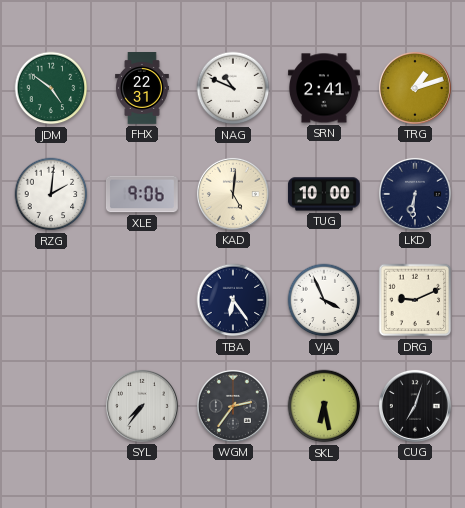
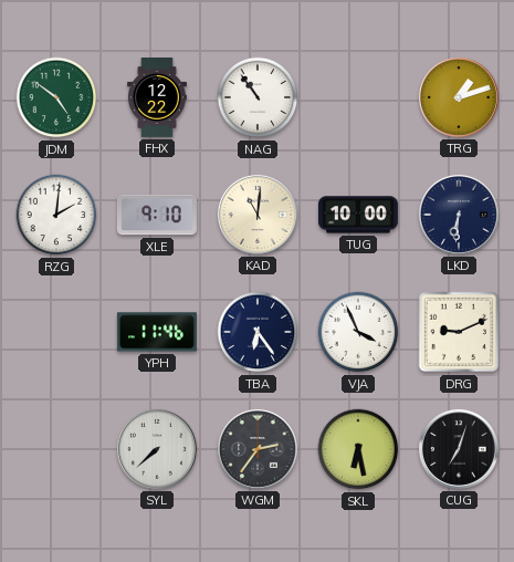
FHX: 22:31 -> 12:22
NAG: 10:49 -> 10:54
SRN: 2:41 -> none
XLE: 9:06 -> 9:10
KAD: 5:01 -> 11:01
YPH: none -> 11:46
SYL: 7:36 -> 7:38
